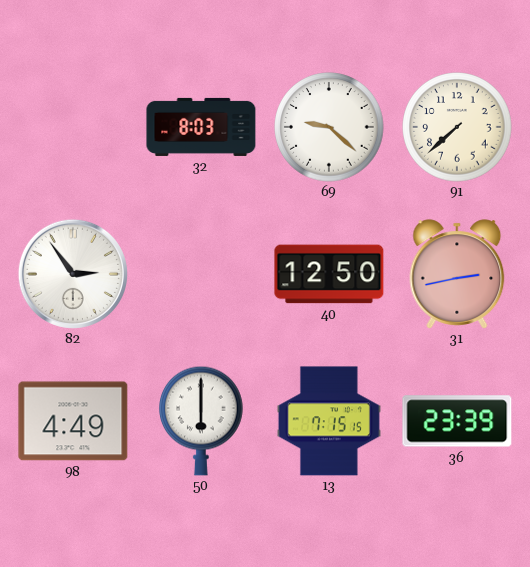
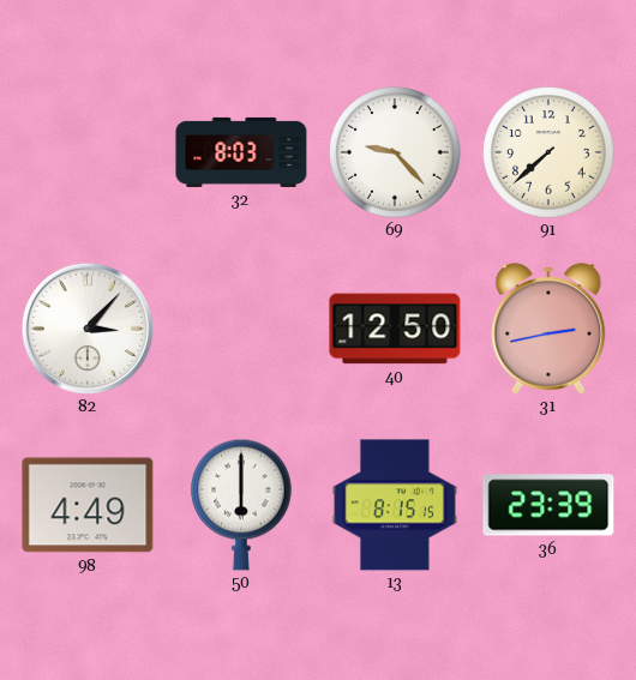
69: 9:22 -> 9:23
82: 2:54 -> 3:07
13: 7:15 -> 8:15
